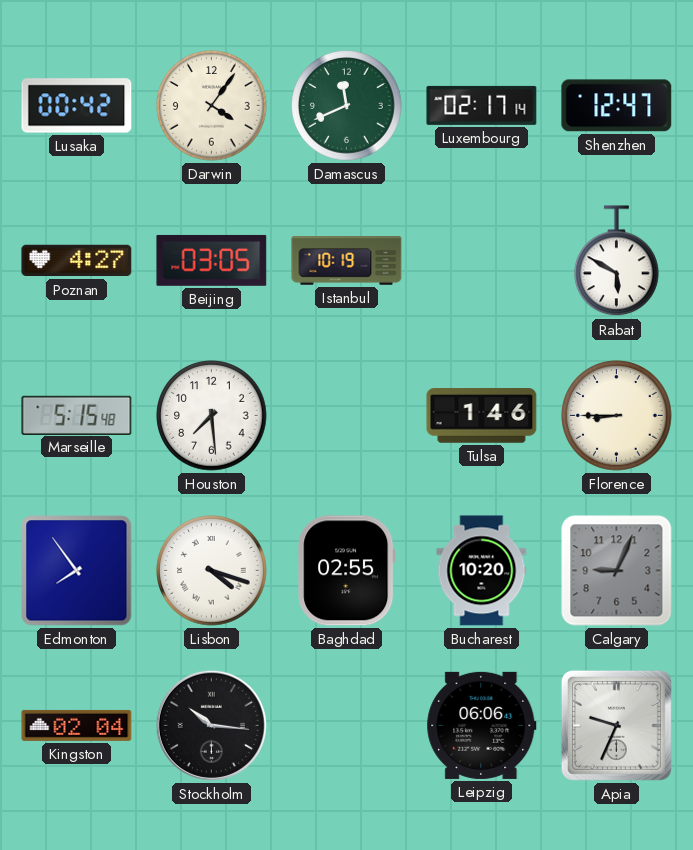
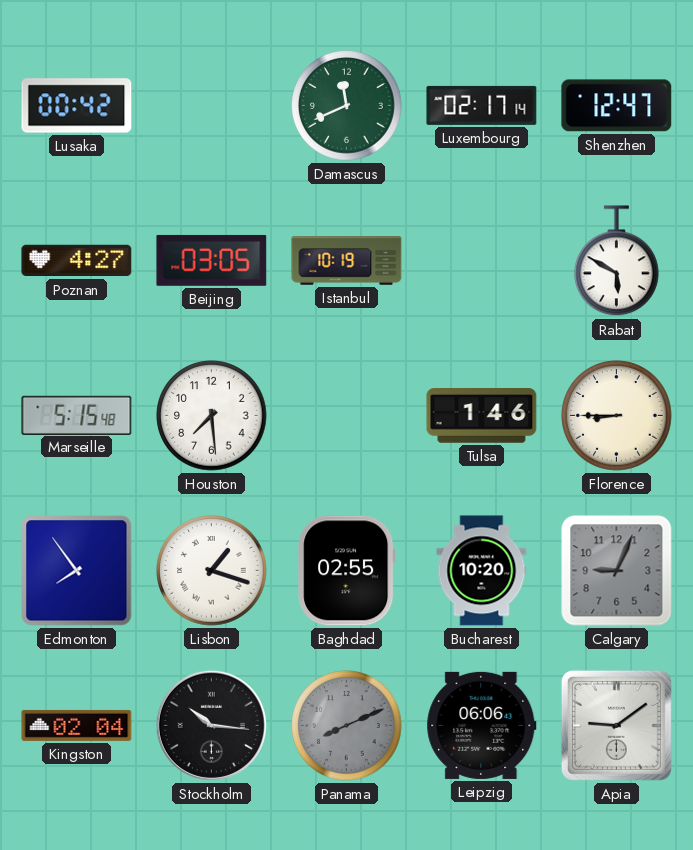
Darwin: 4:06 -> none
Lisbon: 4:18 -> 1:18
Panama: none -> 8:11
Apia: 9:34 -> 9:09
